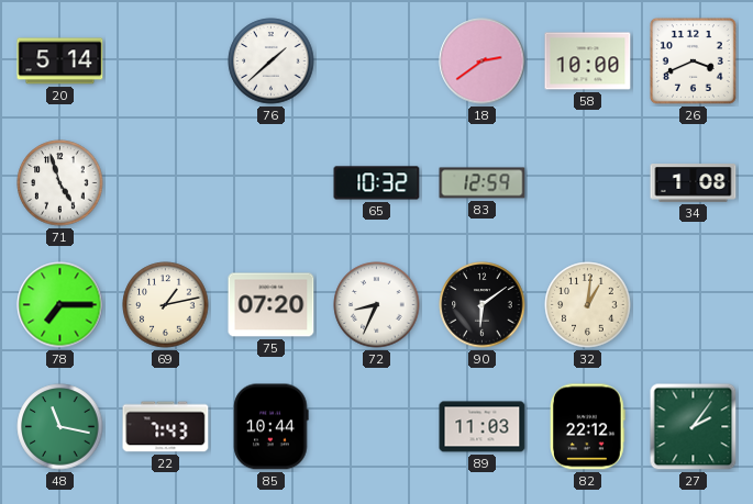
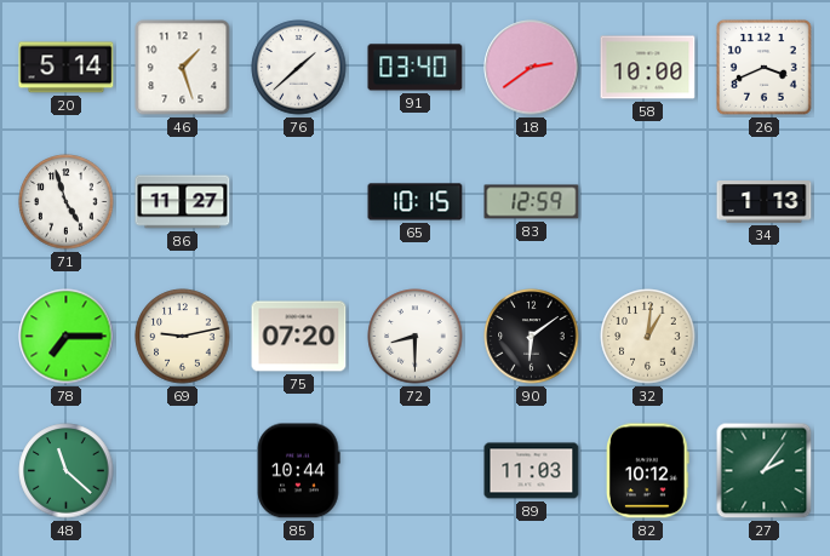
46: none -> 1:27
91: none -> 03:40
86: none -> 11:27
65: 10:32 -> 10:15
34: 1:08 -> 1:13
69: 1:13 -> 9:13
72: 8:34 -> 8:30
48: 11:17 -> 11:22
22: 7:43 -> none
82: 22:12 -> 10:12
